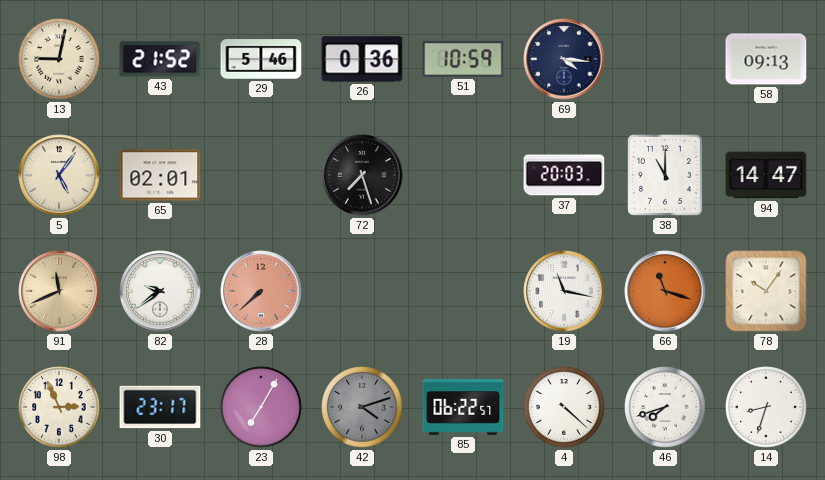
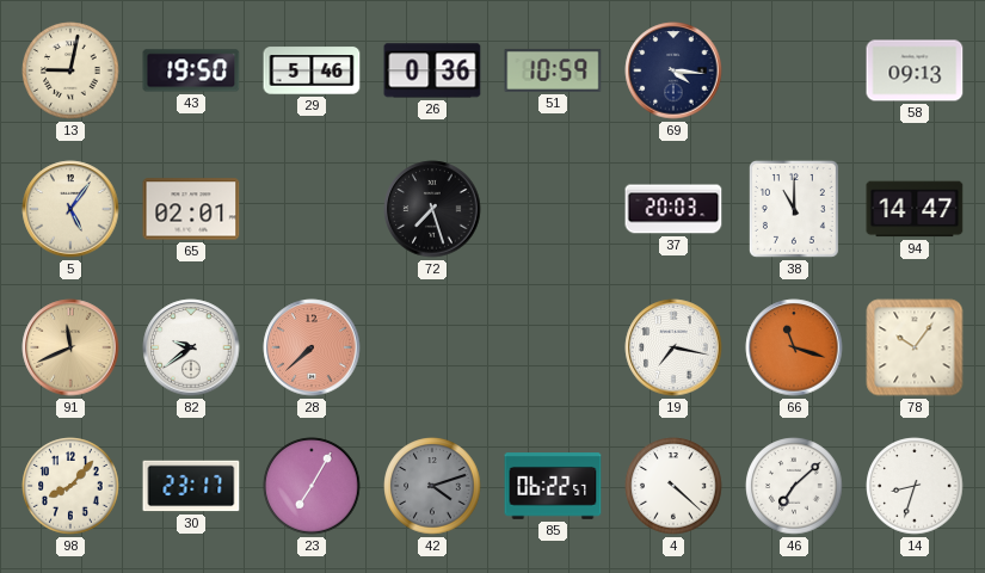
43: 21:52 -> 19:50
19: 11:17 -> 7:17
98: 2:56 -> 8:07
46: 7:42 -> 7:08
